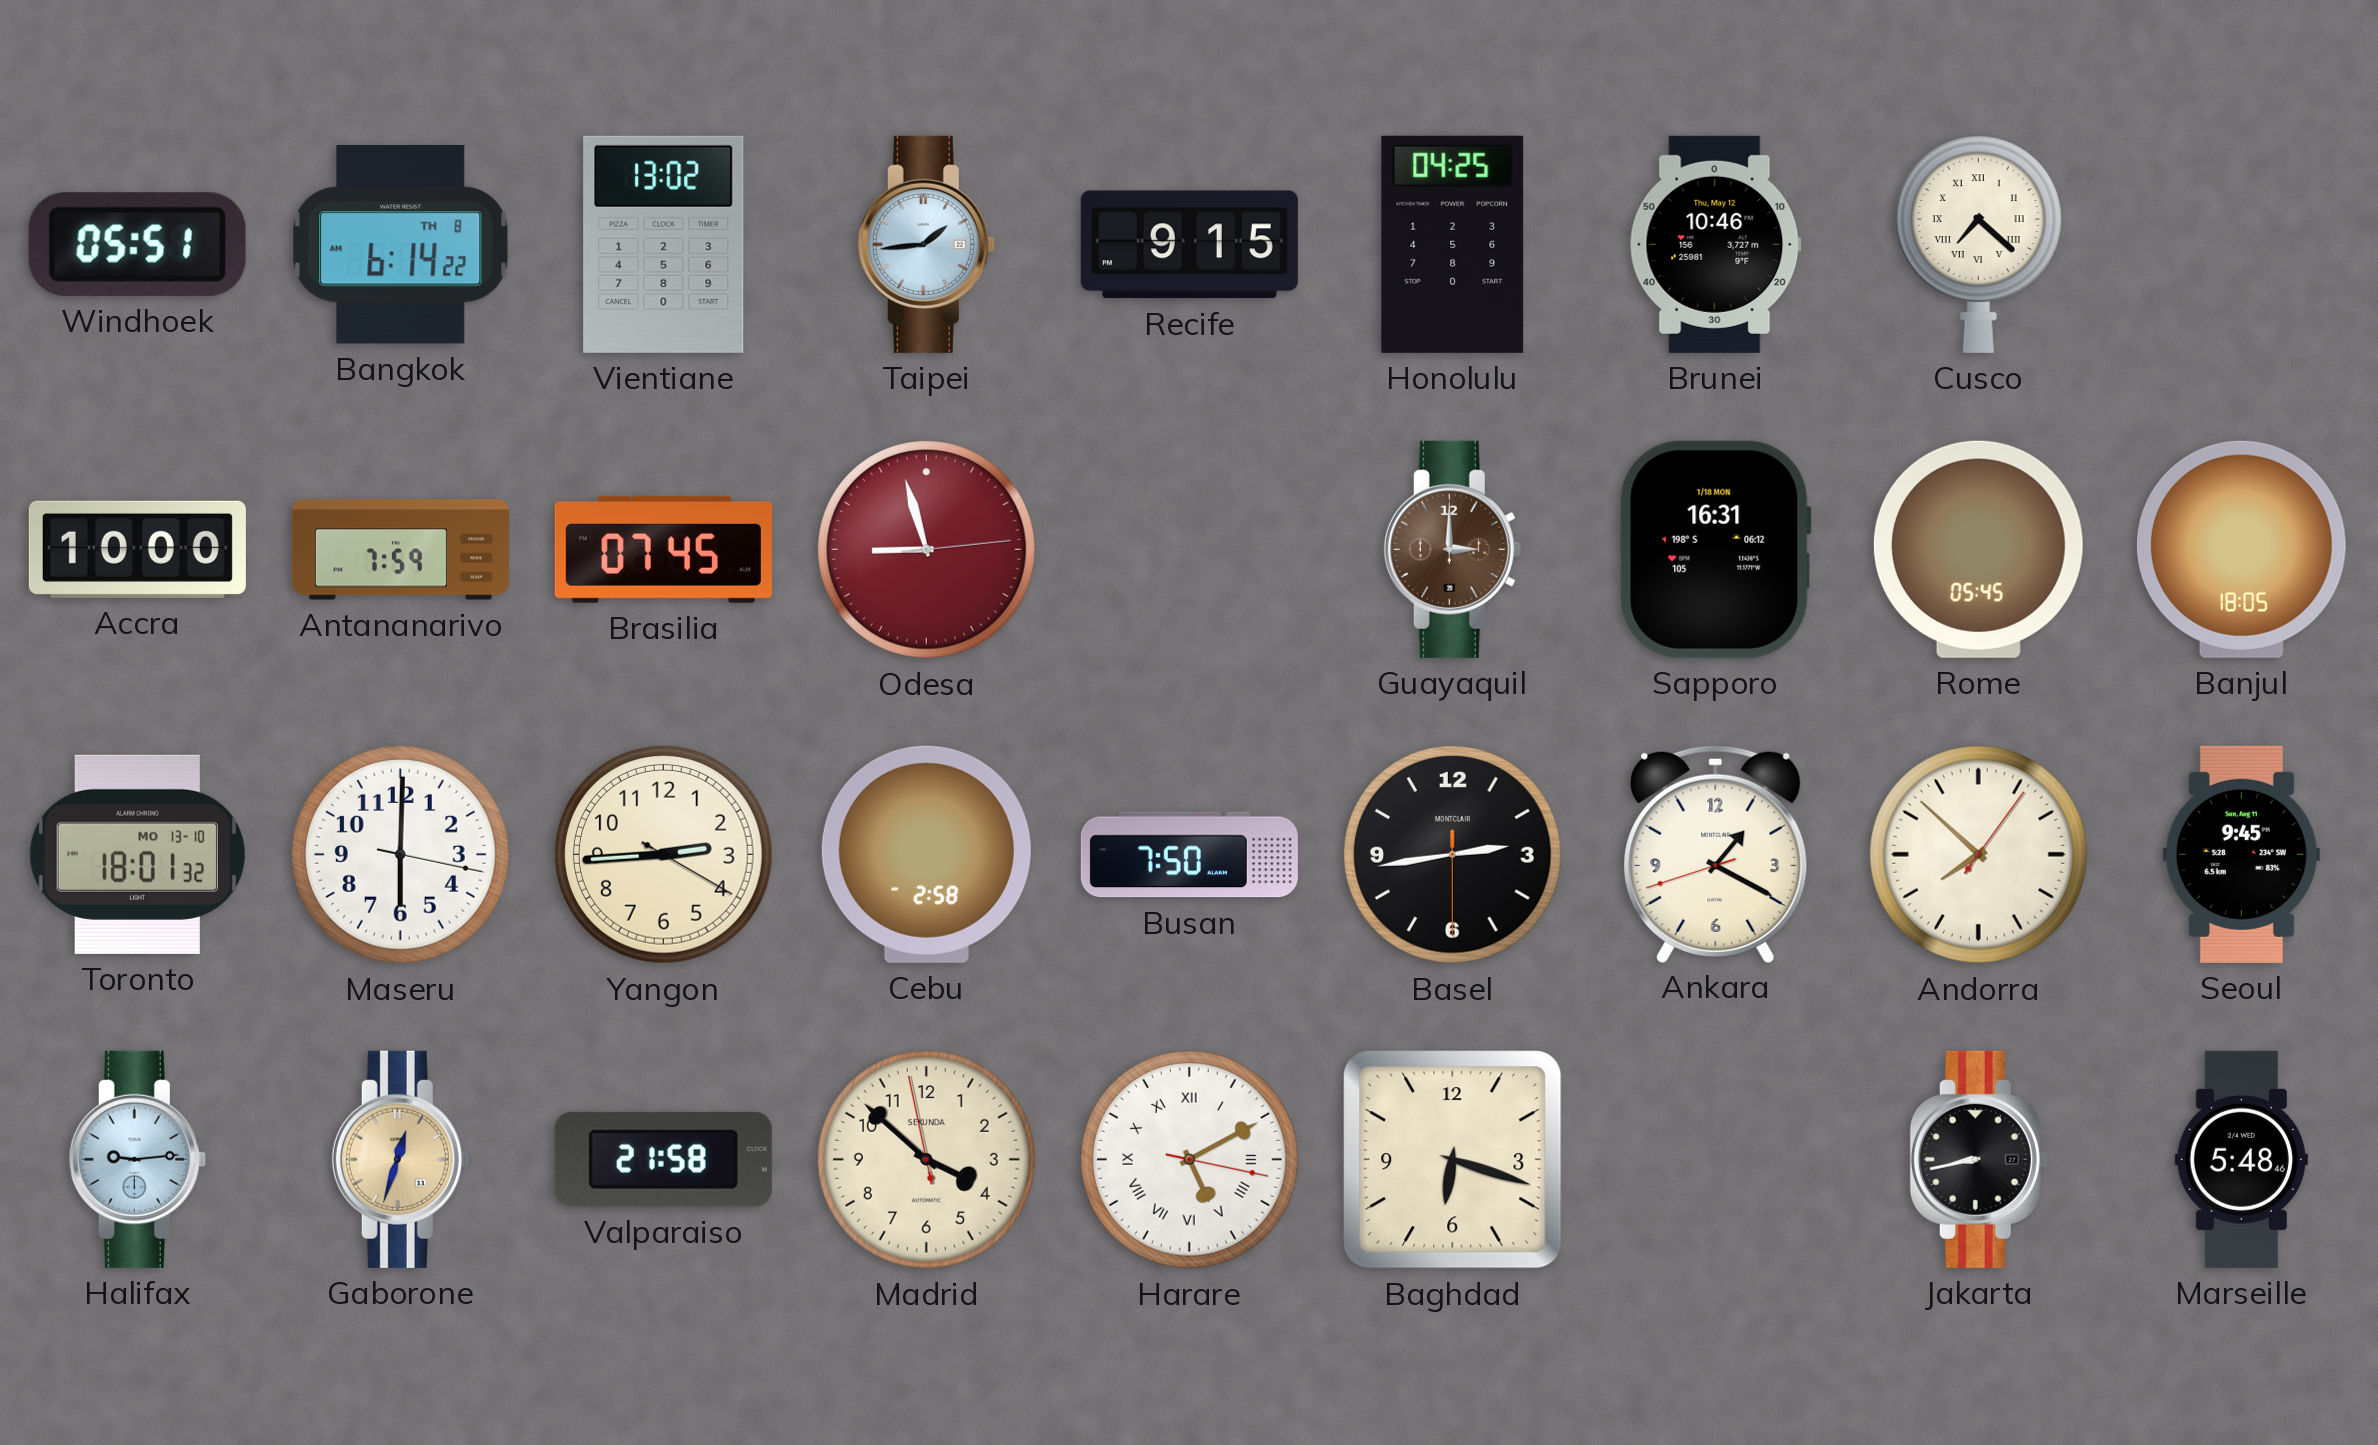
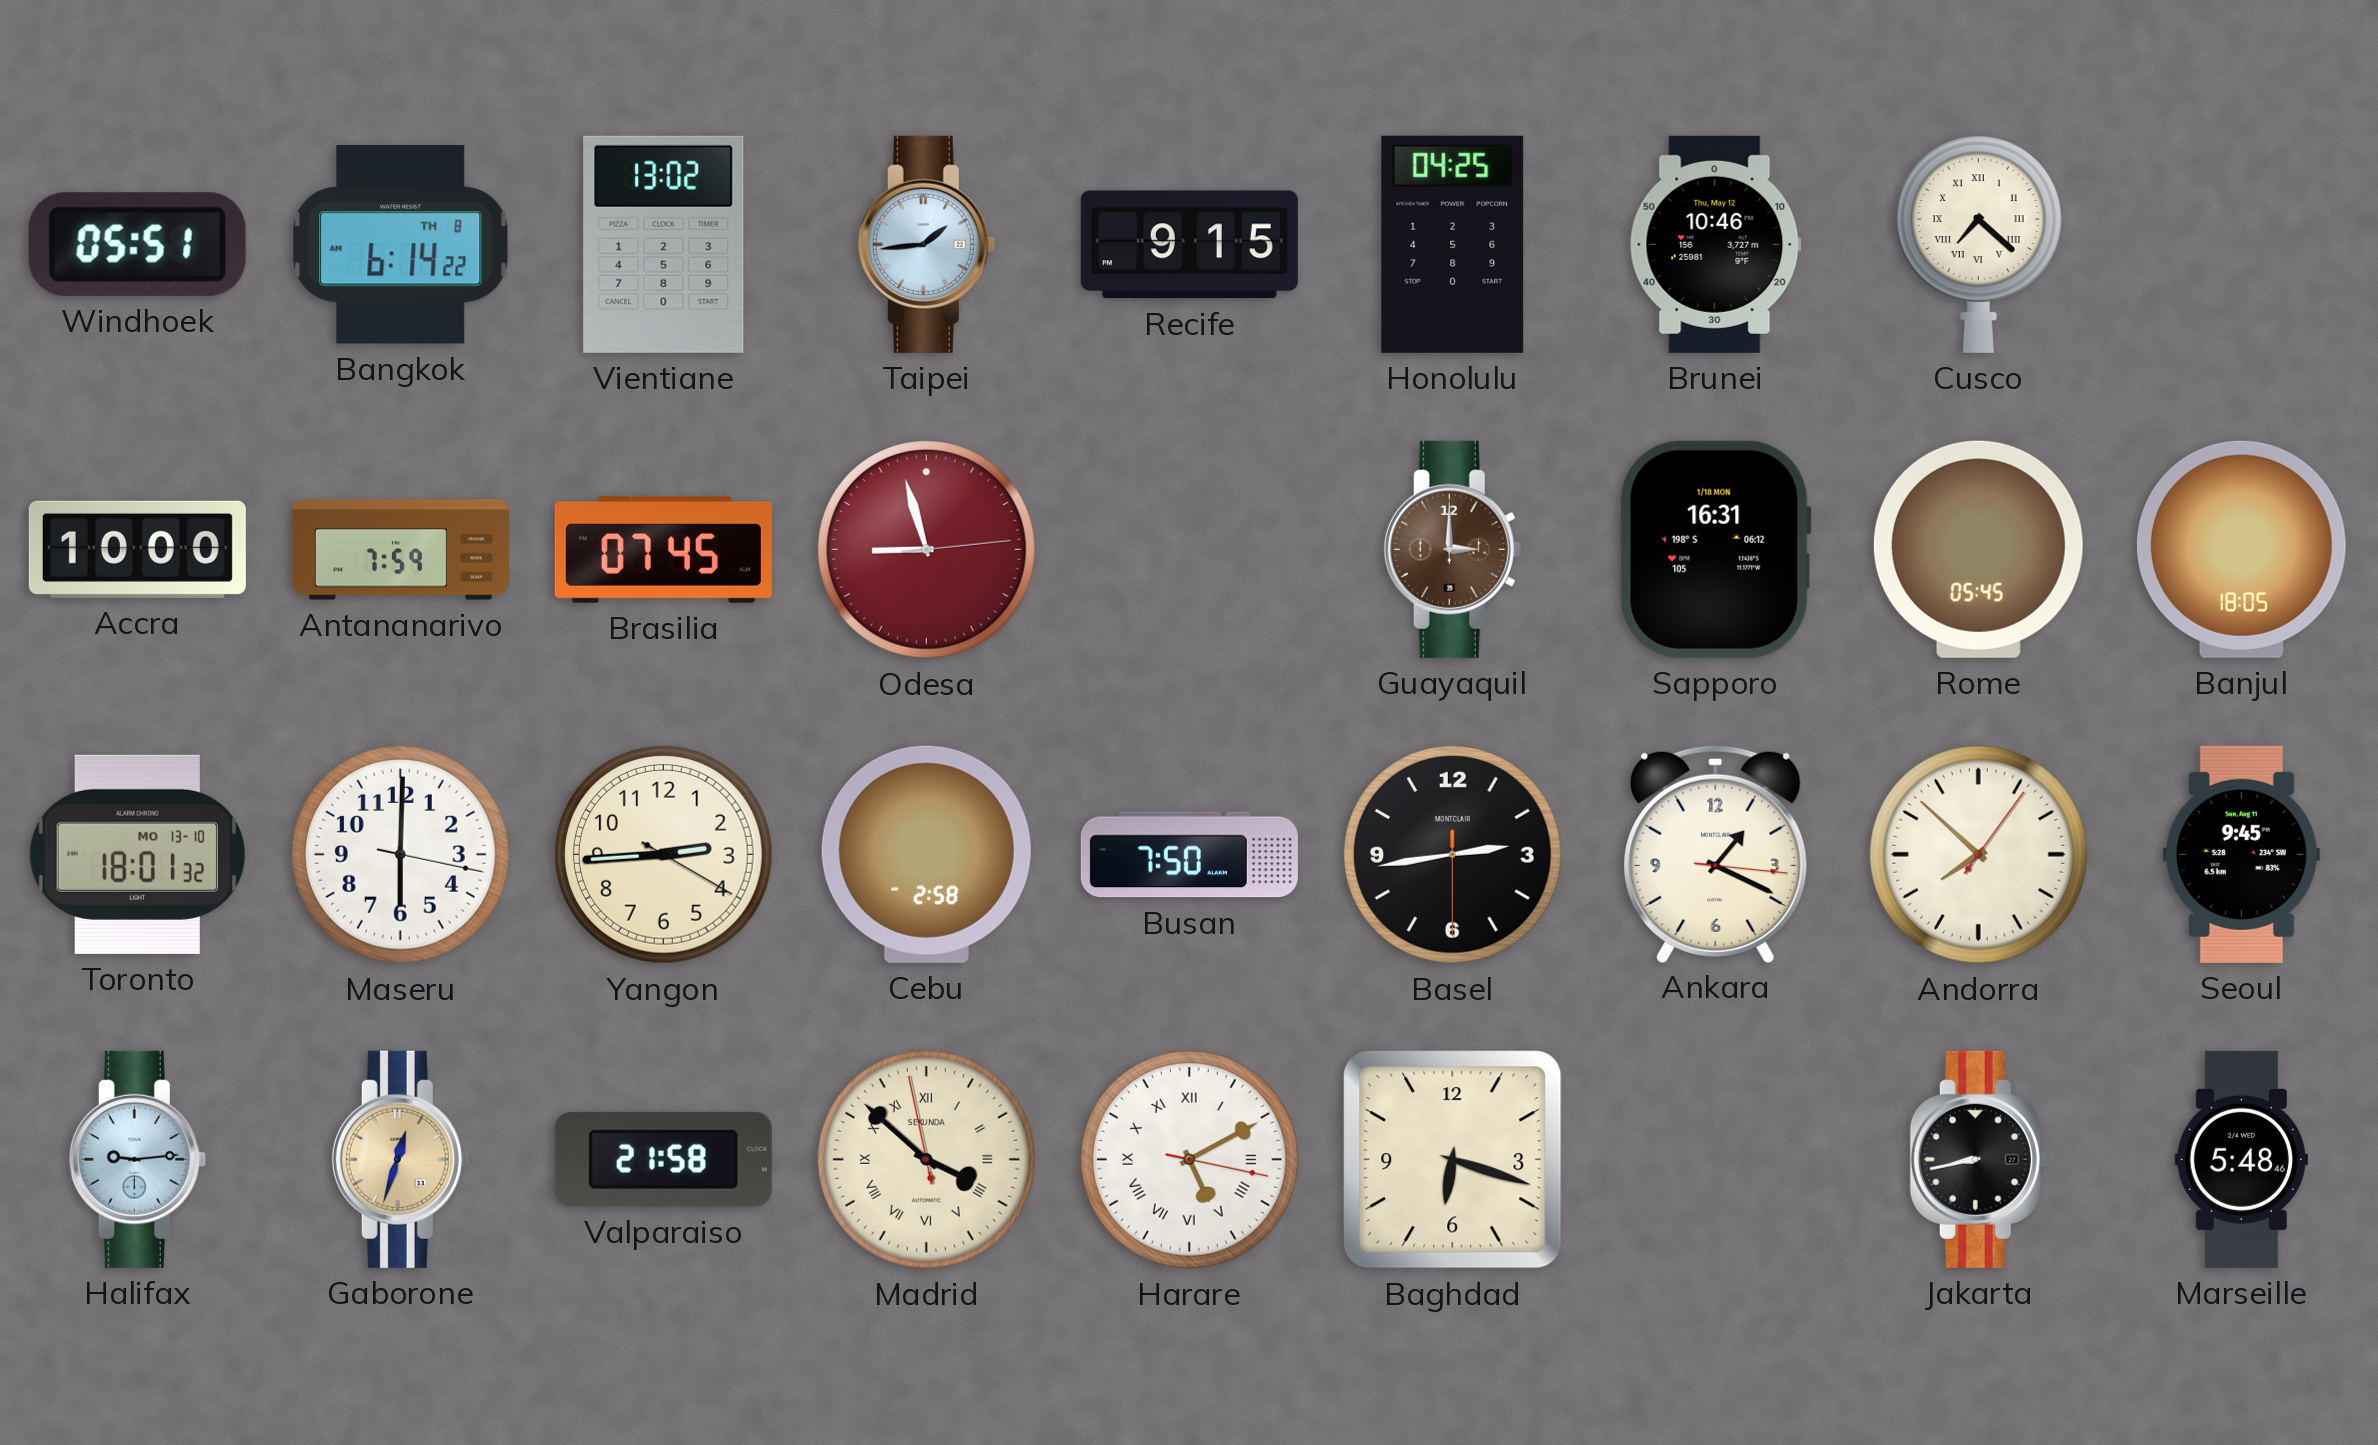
Ankara: 1:19:42 -> 1:19:16
Madrid numerals: Arabic -> Roman
